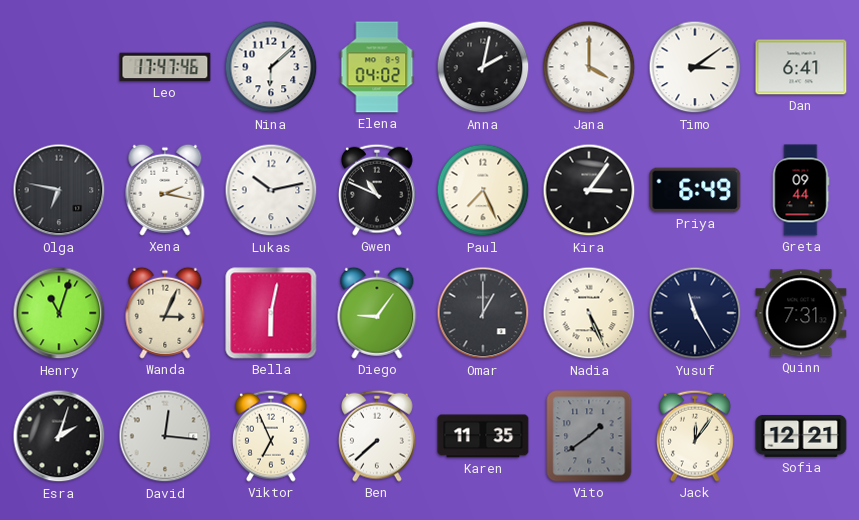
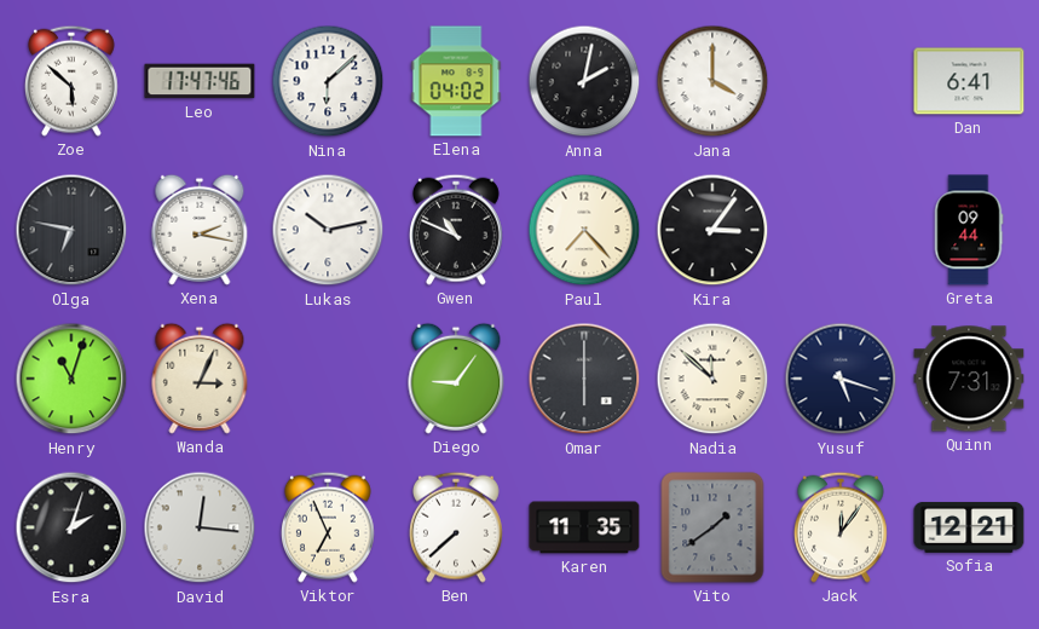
Zoe: none -> 5:52
Timo: 3:09 -> none
Paul: 7:26 -> 7:23
Priya: 6:49 -> none
Bella: 6:02 -> none
Omar: 1:00 -> 6:00
Nadia: 5:26 -> 11:52
Yusuf: 11:25 -> 5:18
